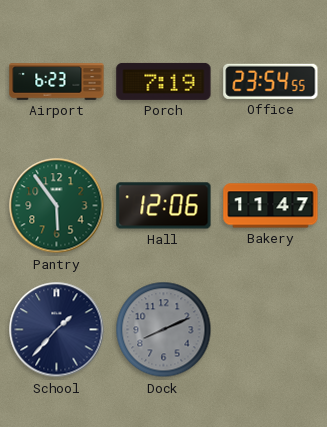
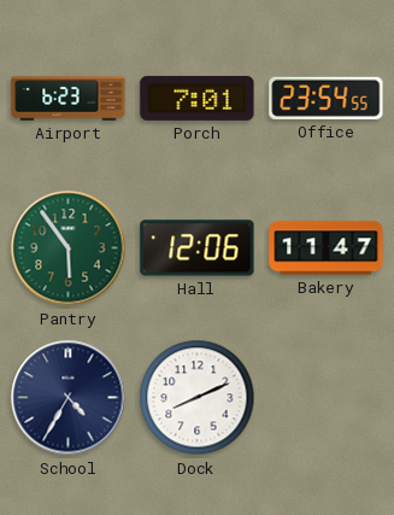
Porch: 7:19 -> 7:01
School: 1:37 -> 4:35
Dock dial: grey -> white
